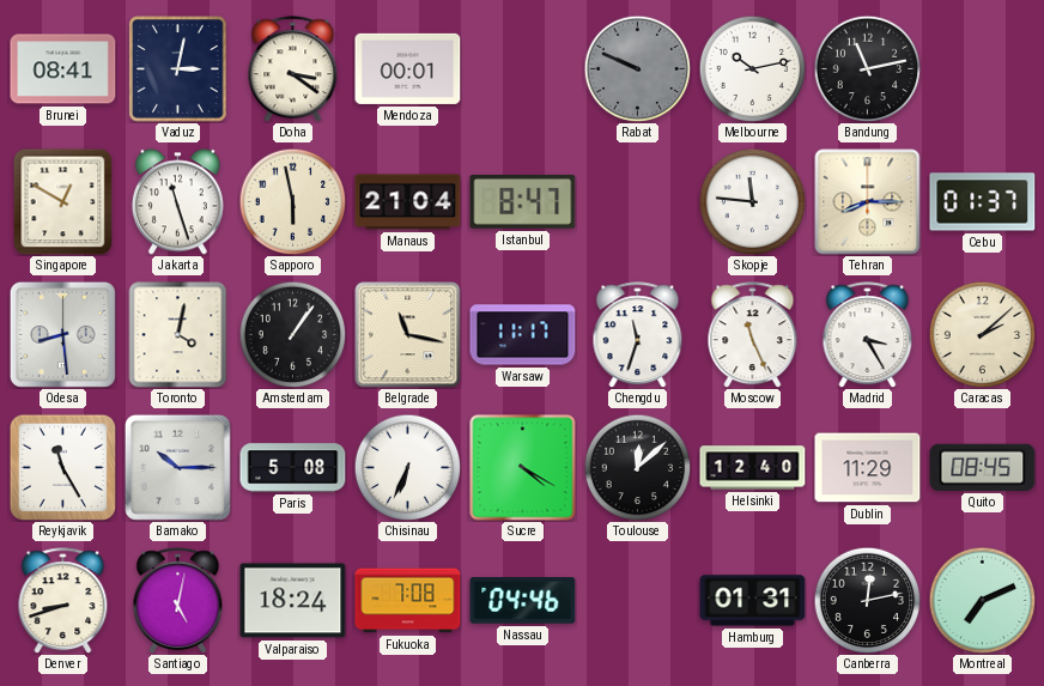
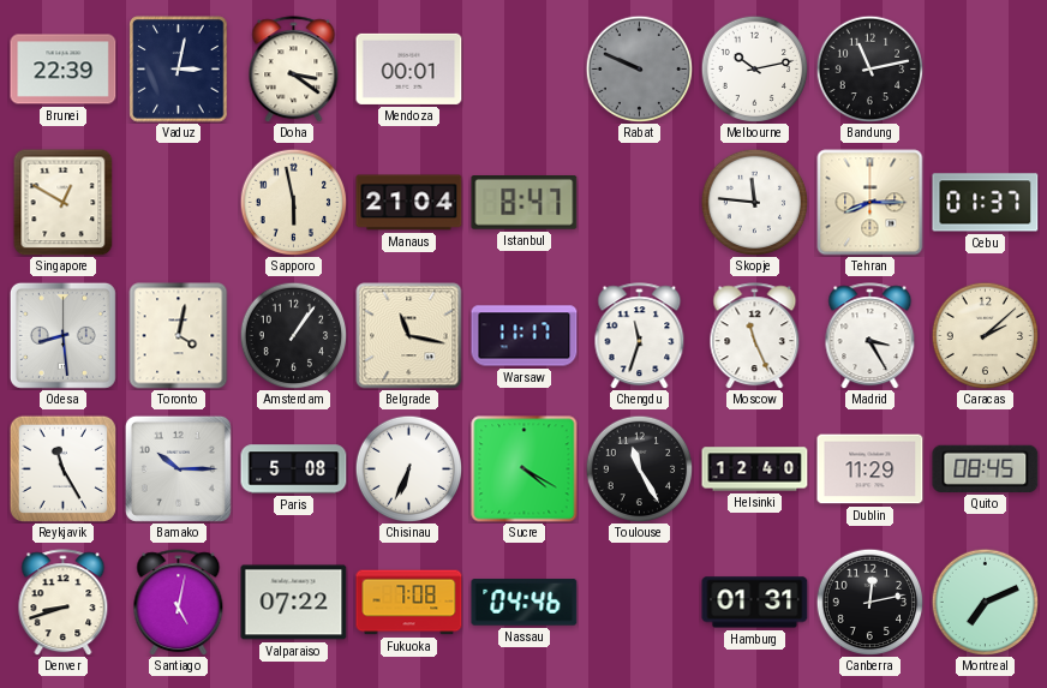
Brunei: 08:41 -> 22:39
Jakarta: 11:27 -> none
Toulouse: 12:08 -> 11:25
Valparaiso: 18:24 -> 07:22
